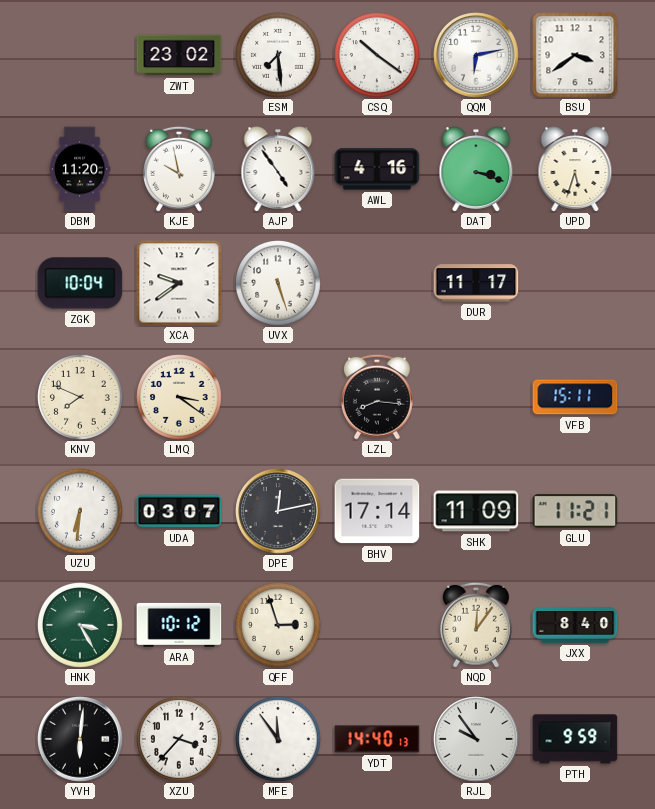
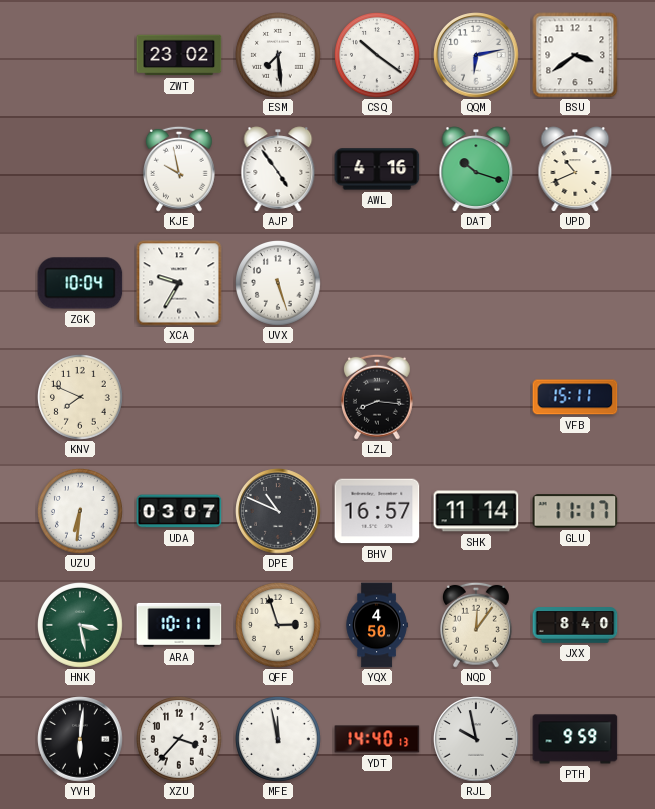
DBM: 11:20 -> none
DAT: 3:18 -> 10:18
UPD: 5:33 -> 10:41
XCA: 9:39 -> 9:35
DUR: 11:17 -> none
LMQ: 3:21 -> none
DPE: 12:13 -> 10:49
BHV: 17:14 -> 16:57
SHK: 11:09 -> 11:14
GLU: 11:21 -> 11:17
HNK: 3:25 -> 3:28
ARA: 10:12 -> 10:11
YQX: none -> 4:50
MFE: 11:54 -> 11:58
RJL: 9:54 -> 9:58
